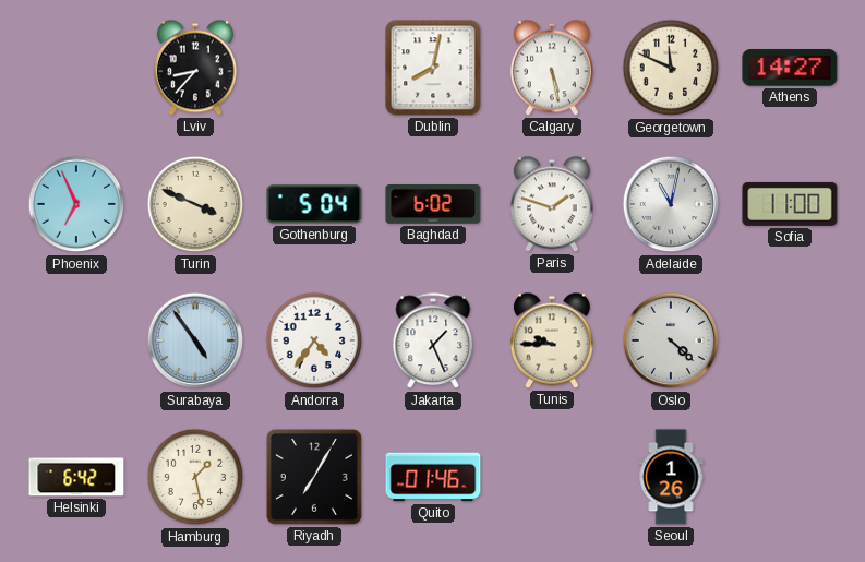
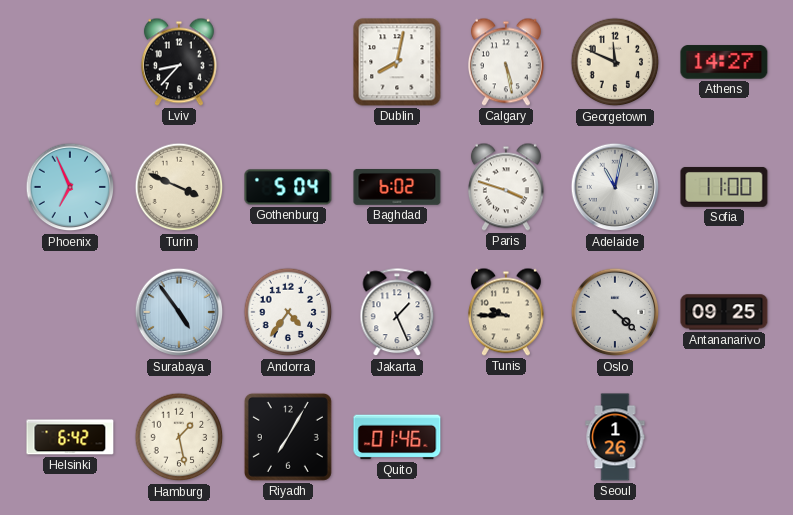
Paris: 1:48 -> 3:48
Antananarivo: none -> 09:25
